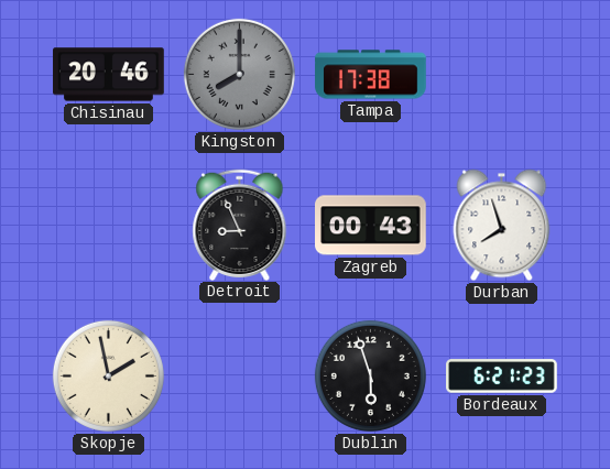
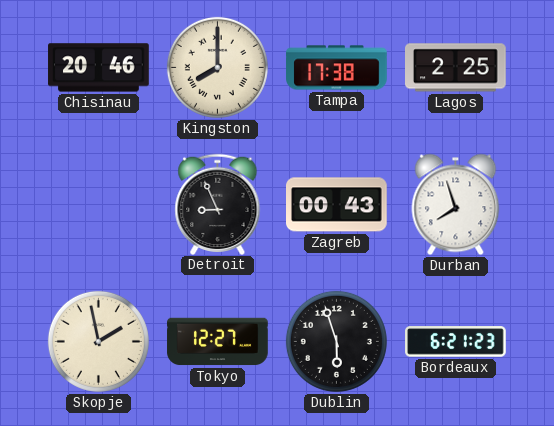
Kingston dial: grey -> cream
Lagos: none -> 2:25
Tokyo: none -> 12:27
